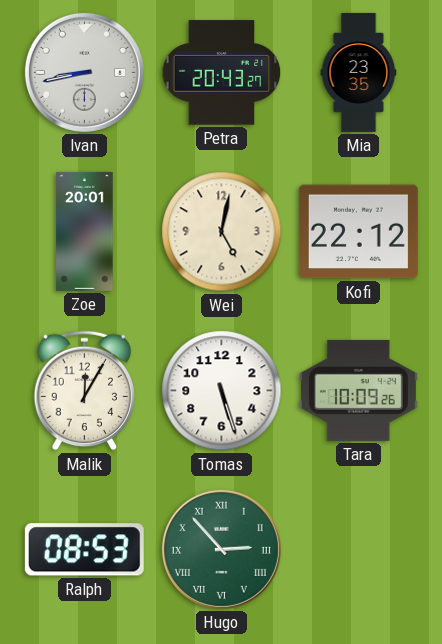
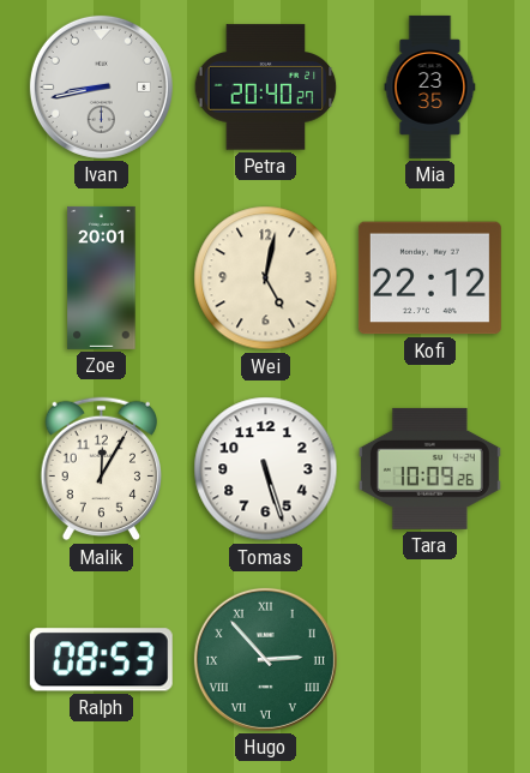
Petra: 20:43 -> 20:40
